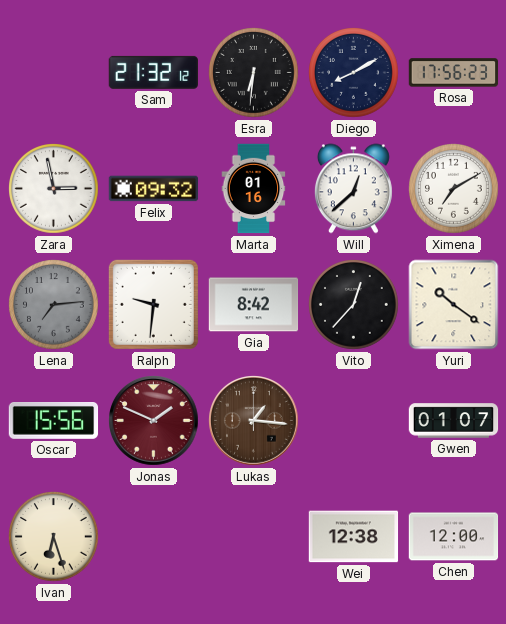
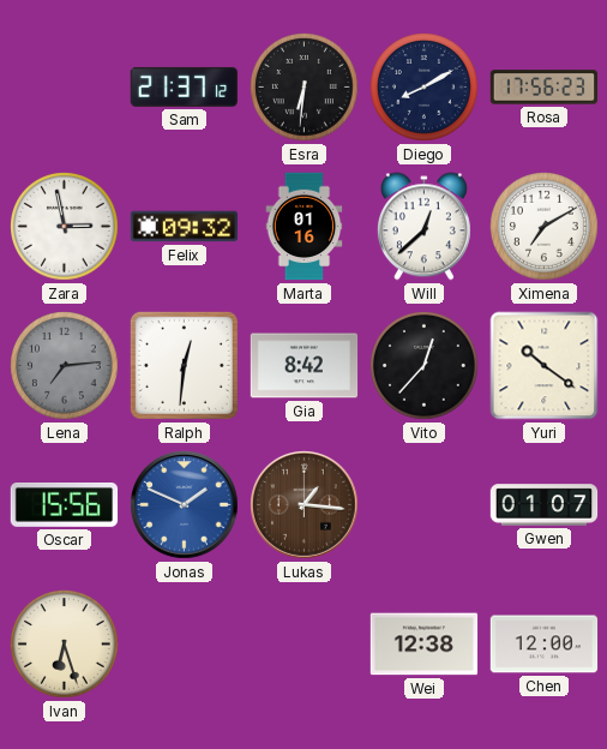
Sam: 21:32 -> 21:37
Ralph: 9:31 -> 12:31
Jonas dial: burgundy -> blue
